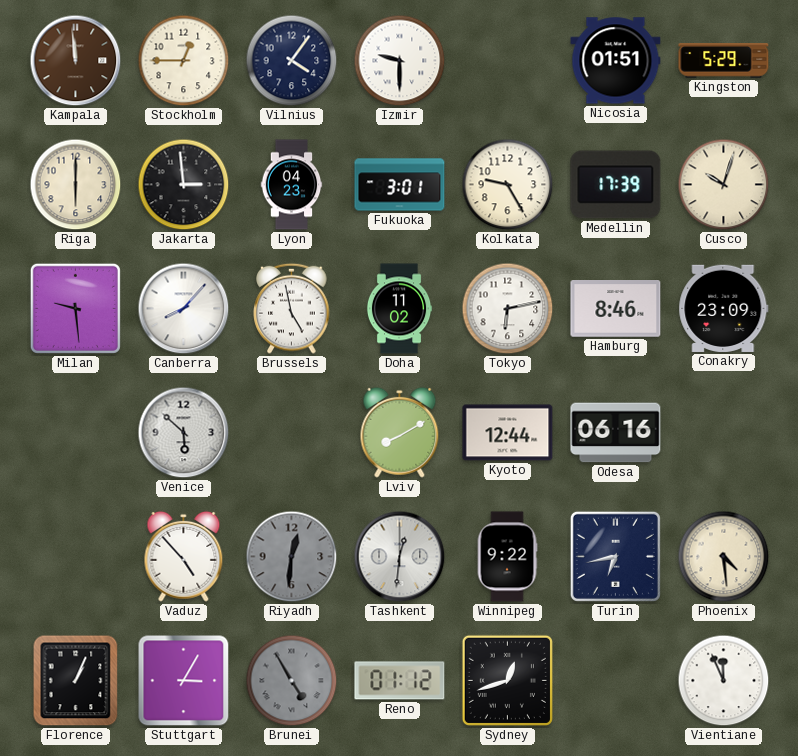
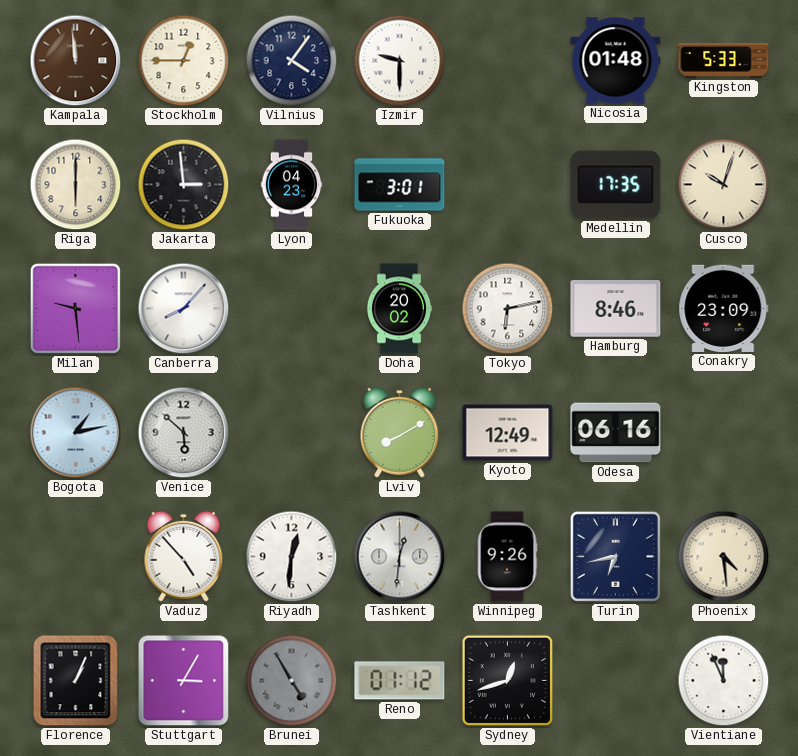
Nicosia: 01:51 -> 01:48
Kingston: 5:29 -> 5:33
Kolkata: 9:25 -> none
Medellin: 17:39 -> 17:35
Brussels: 4:58 -> none
Doha: 11:02 -> 20:02
Bogota: none -> 1:13
Kyoto: 12:44 -> 12:49
Riyadh dial: grey -> white
Winnipeg: 9:22 -> 9:26
